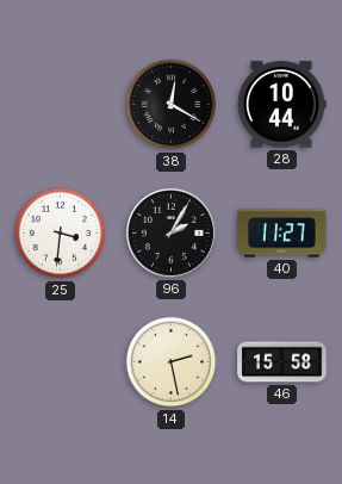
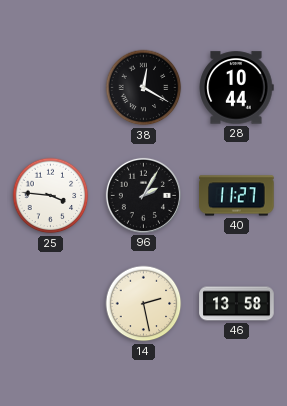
25: 3:31 -> 3:46
46: 15:58 -> 13:58
